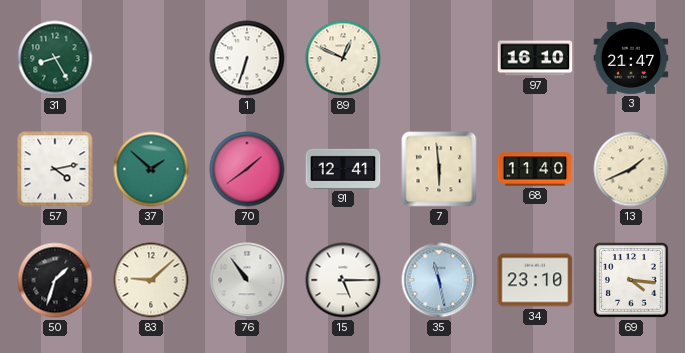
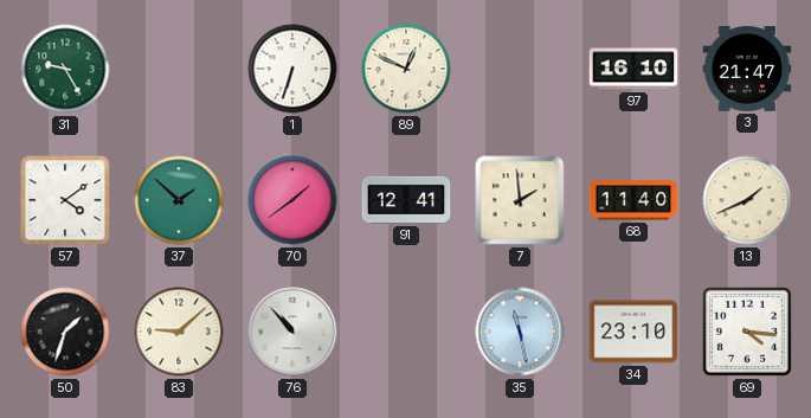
31: 8:25 -> 9:25
57: 4:13 -> 4:09
7: 5:59 -> 1:59
76: 10:54 -> 10:53
15: 5:15 -> none
